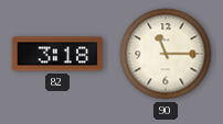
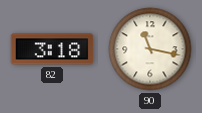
90: 11:15 -> 11:17
